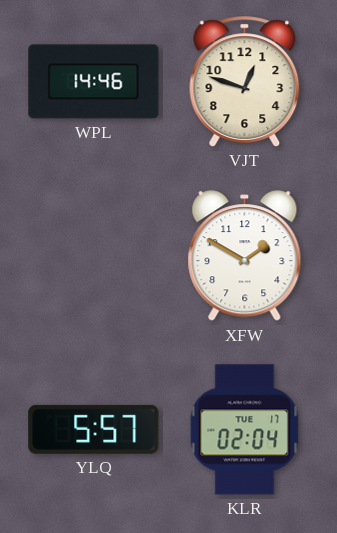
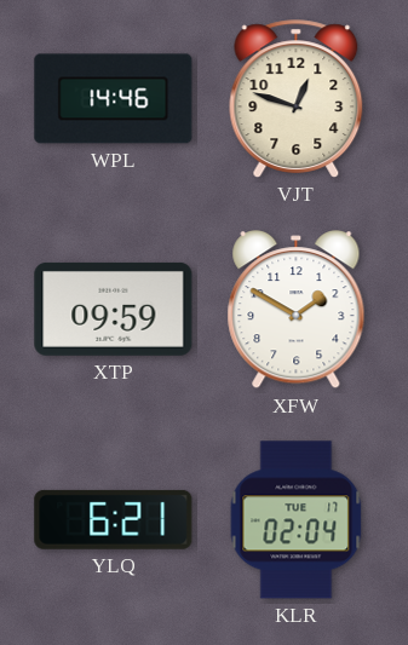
XTP: none -> 09:59
YLQ: 5:57 -> 6:21
